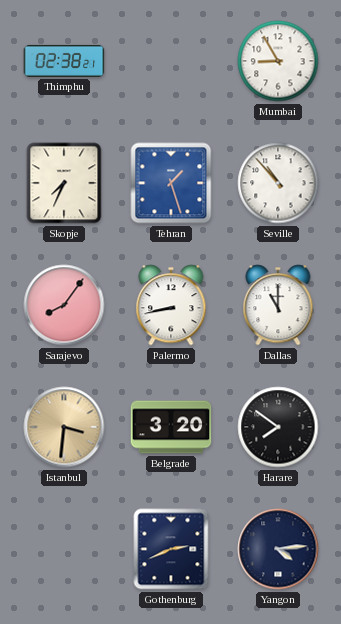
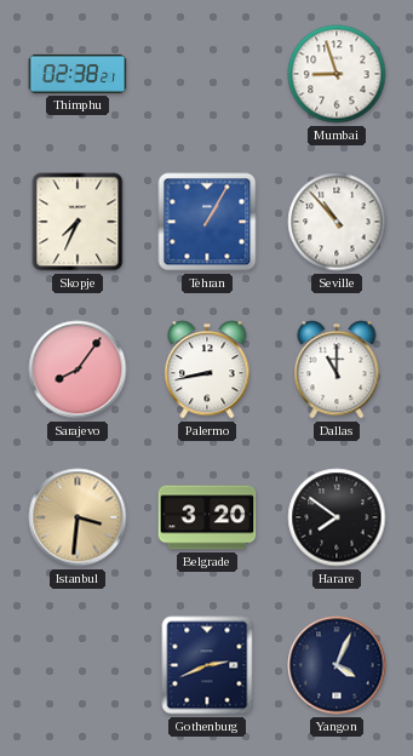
Mumbai: 8:55 -> 8:57
Tehran: 1:27 -> 1:05
Yangon: 4:14 -> 4:04
